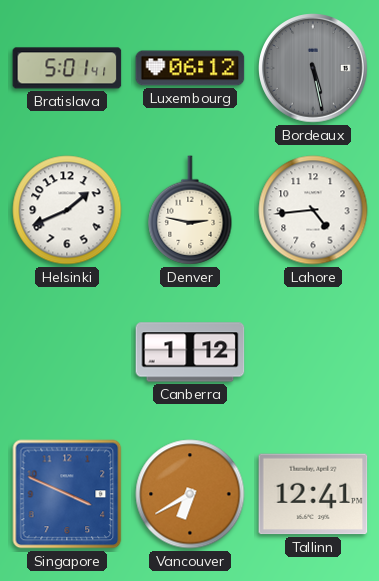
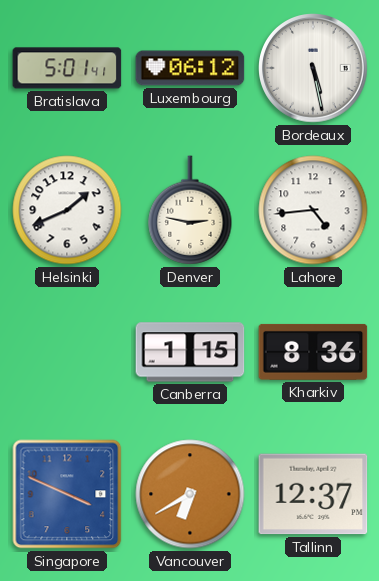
Bordeaux dial: grey -> white
Canberra: 1:12 -> 1:15
Kharkiv: none -> 8:36
Tallinn: 12:41 -> 12:37
